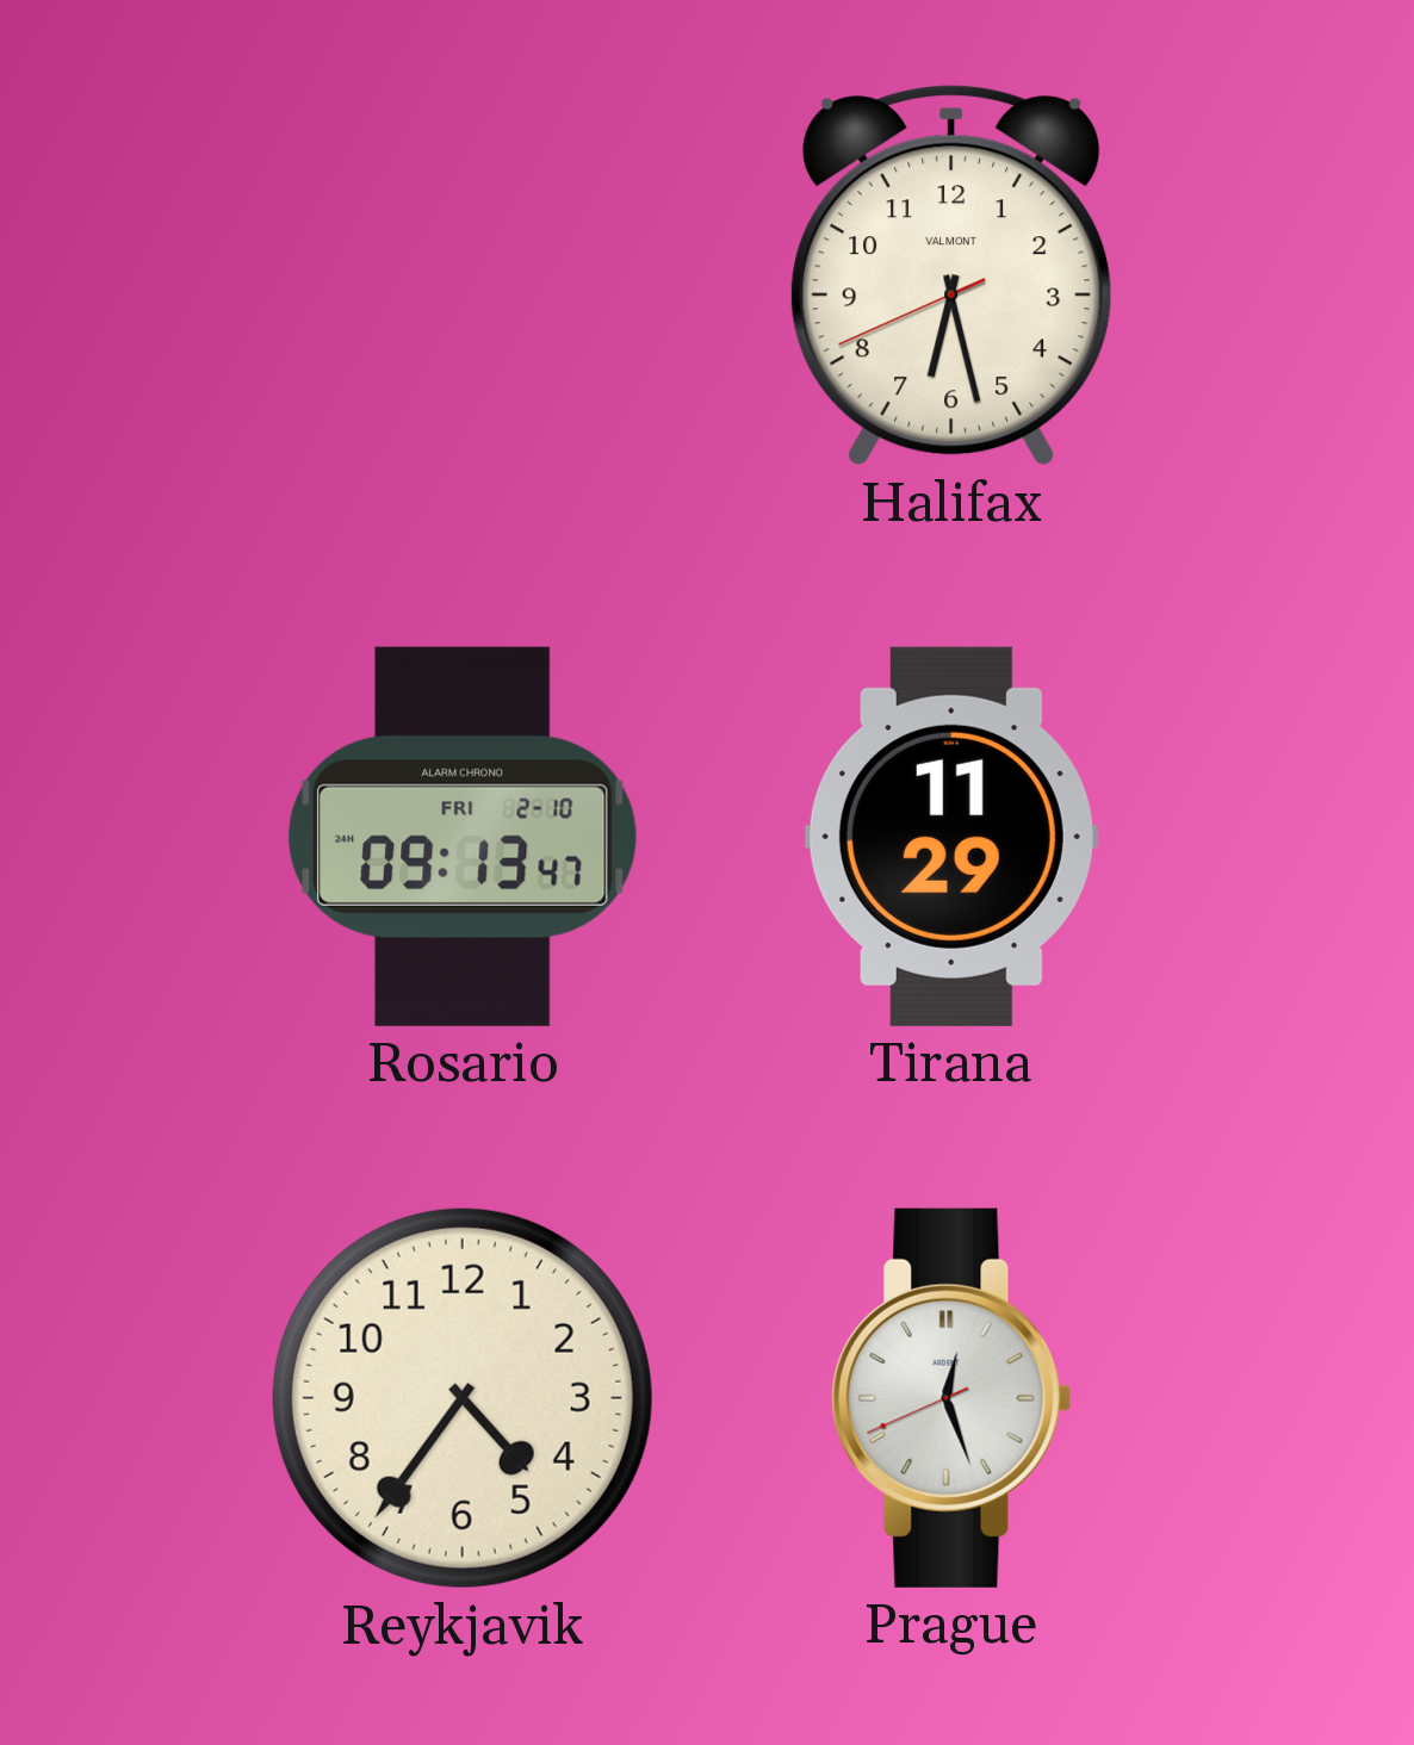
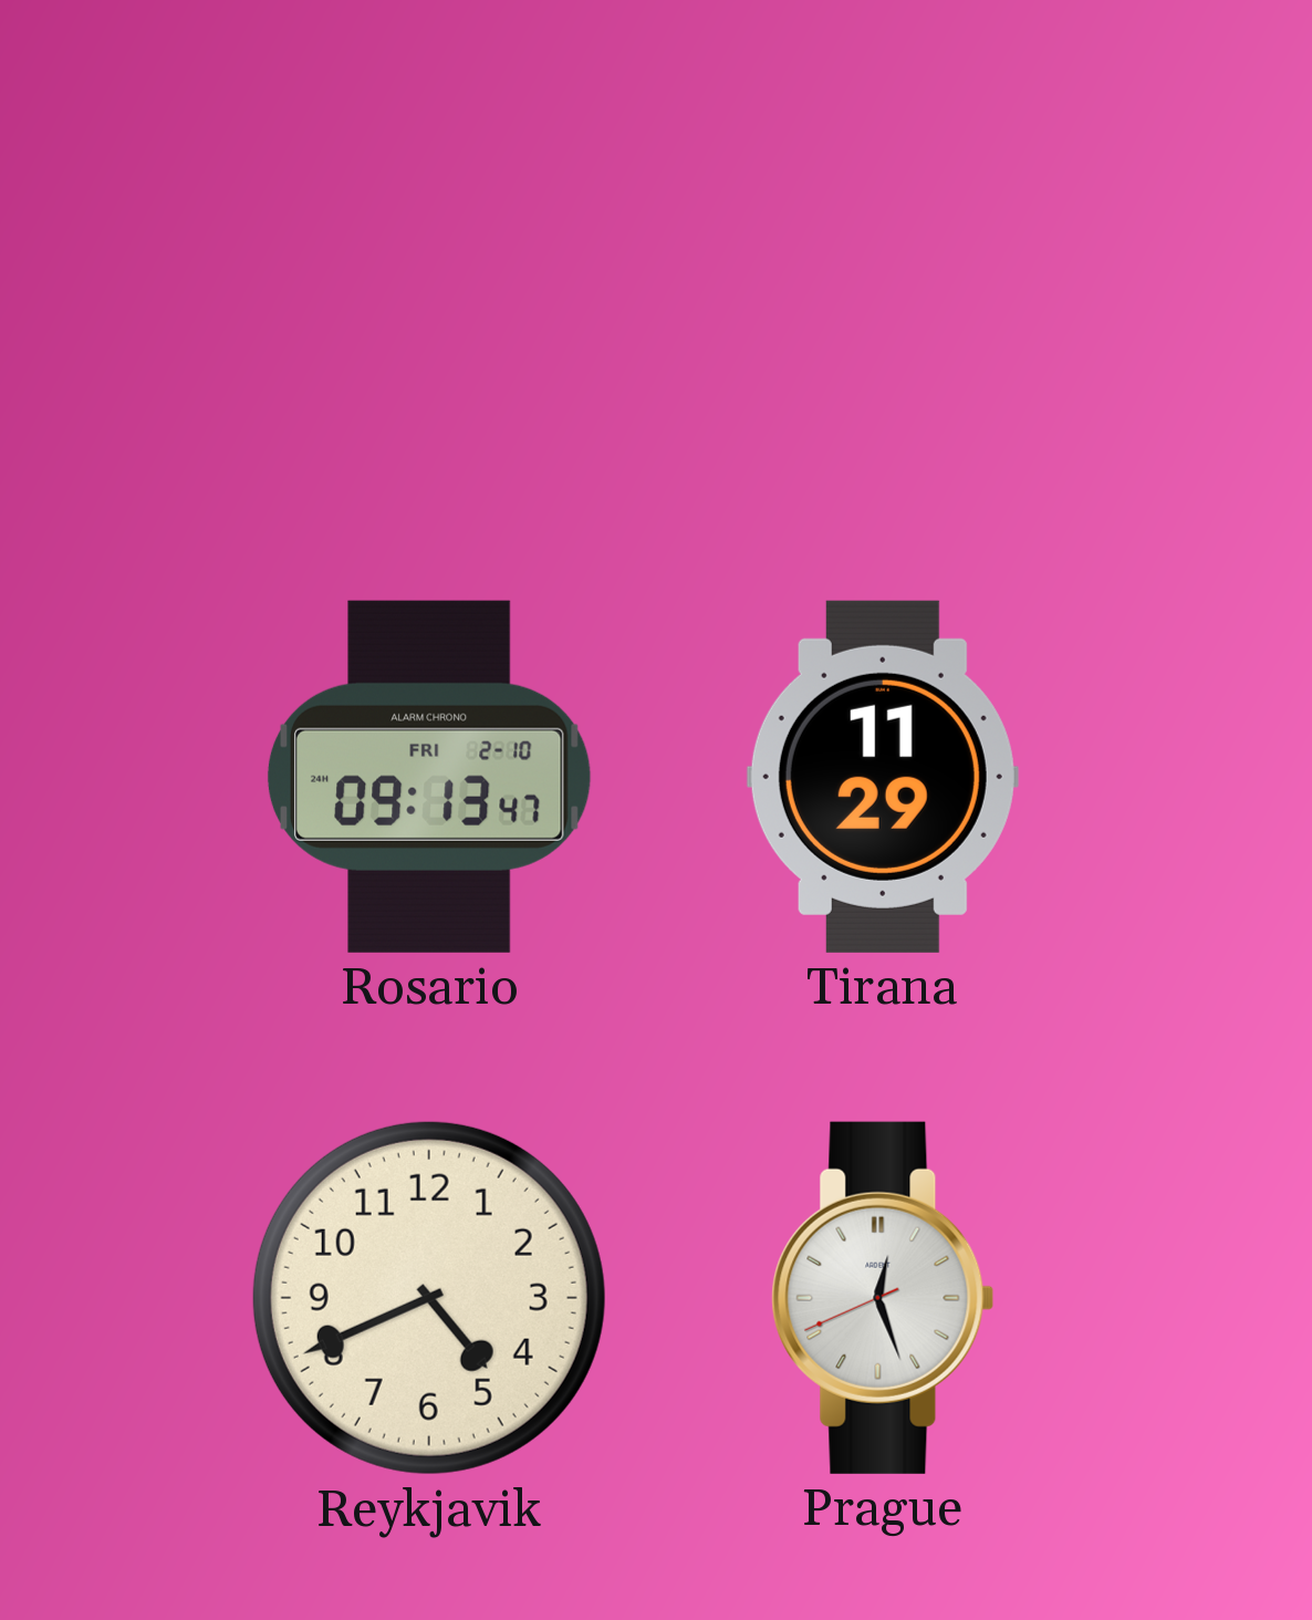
Halifax: 6:27 -> none
Reykjavik: 4:36 -> 4:41
